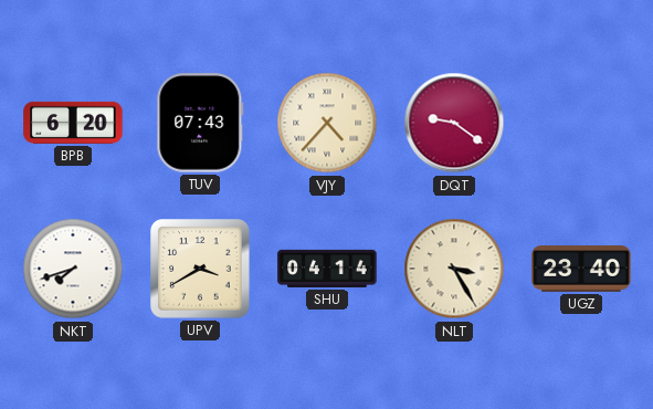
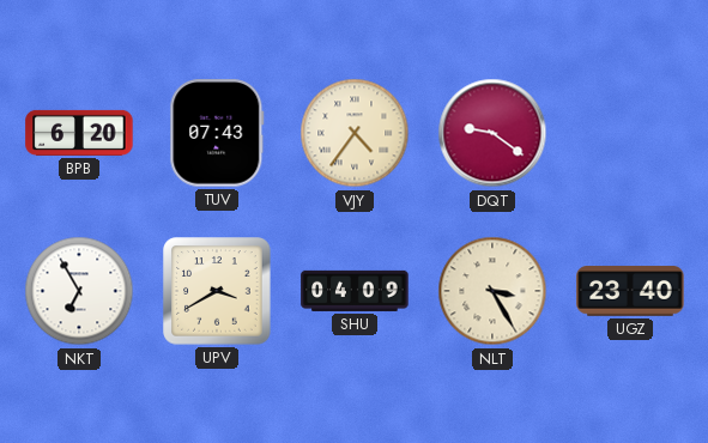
VJY: 4:37 -> 4:36
NKT: 7:42 -> 6:55
SHU: 04:14 -> 04:09
